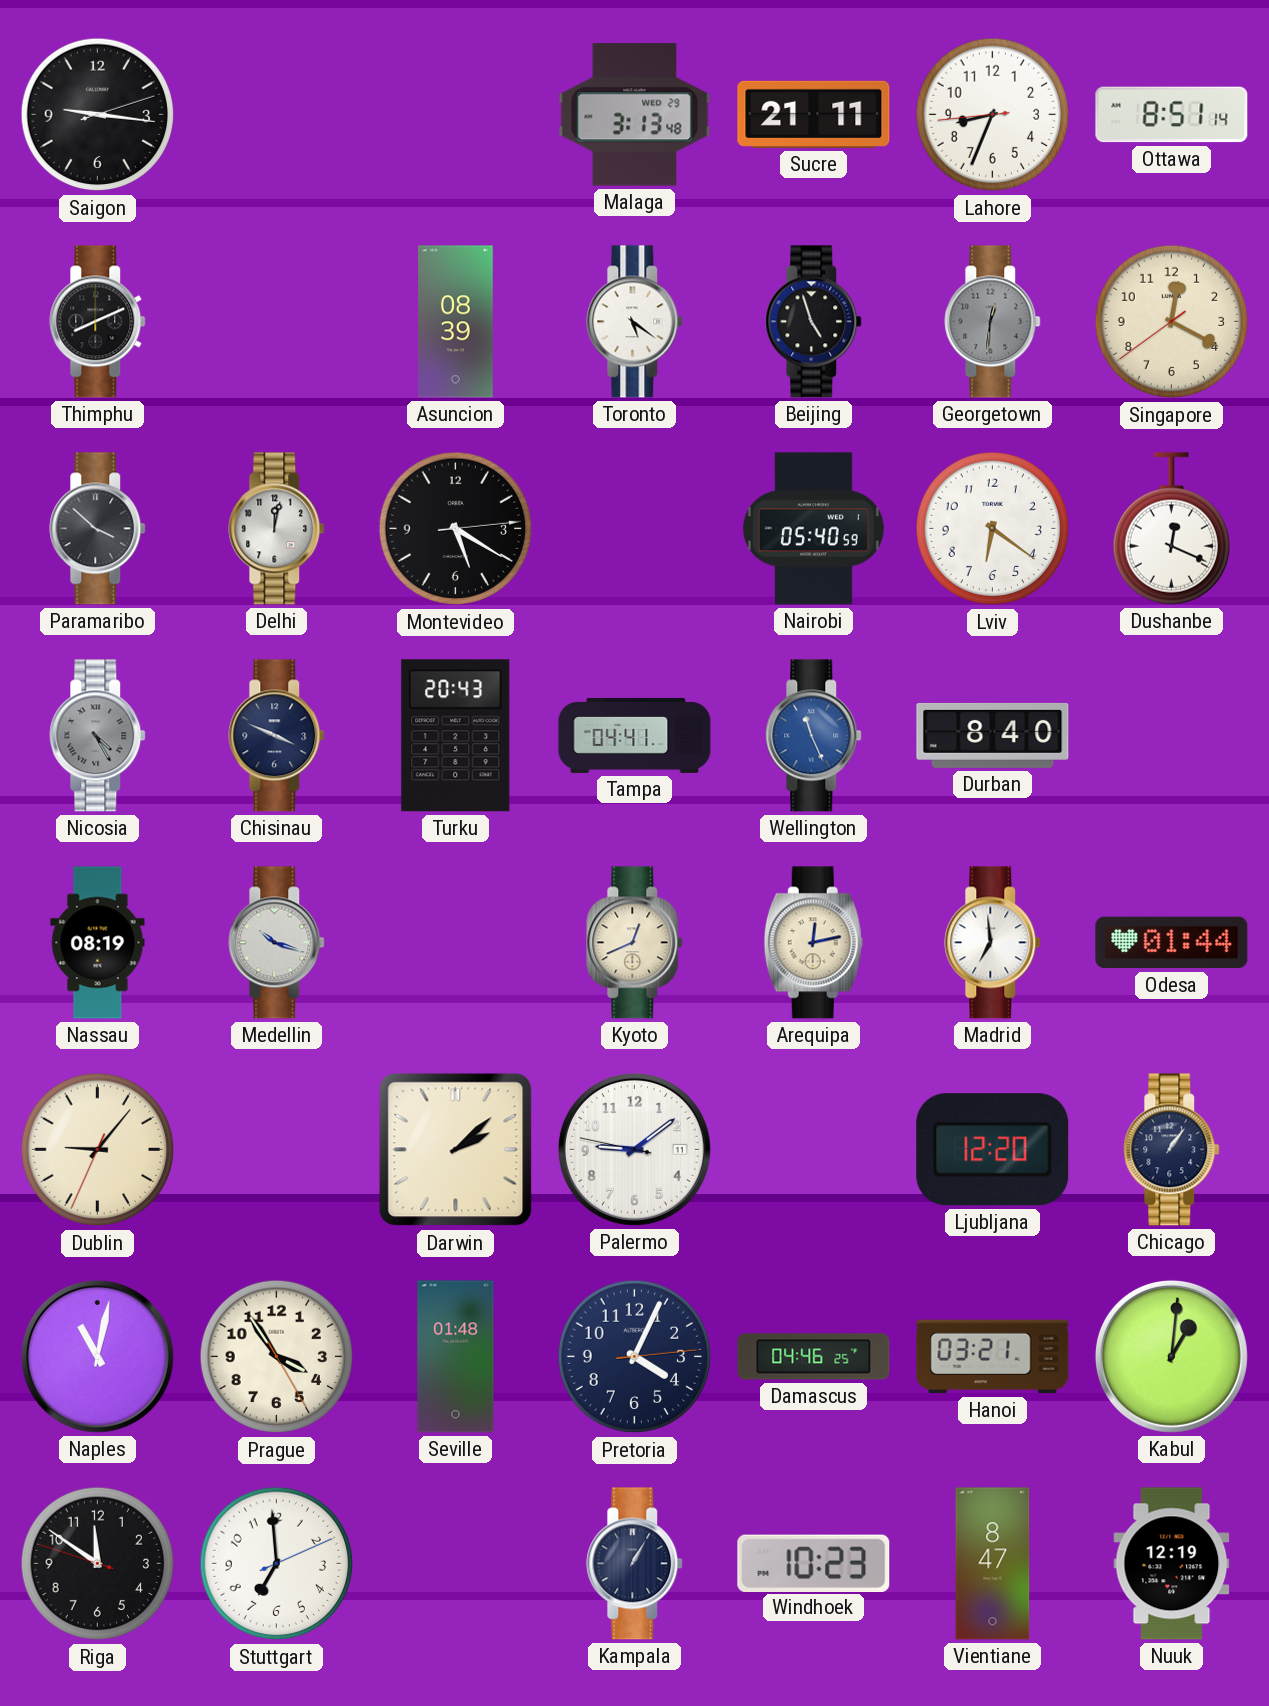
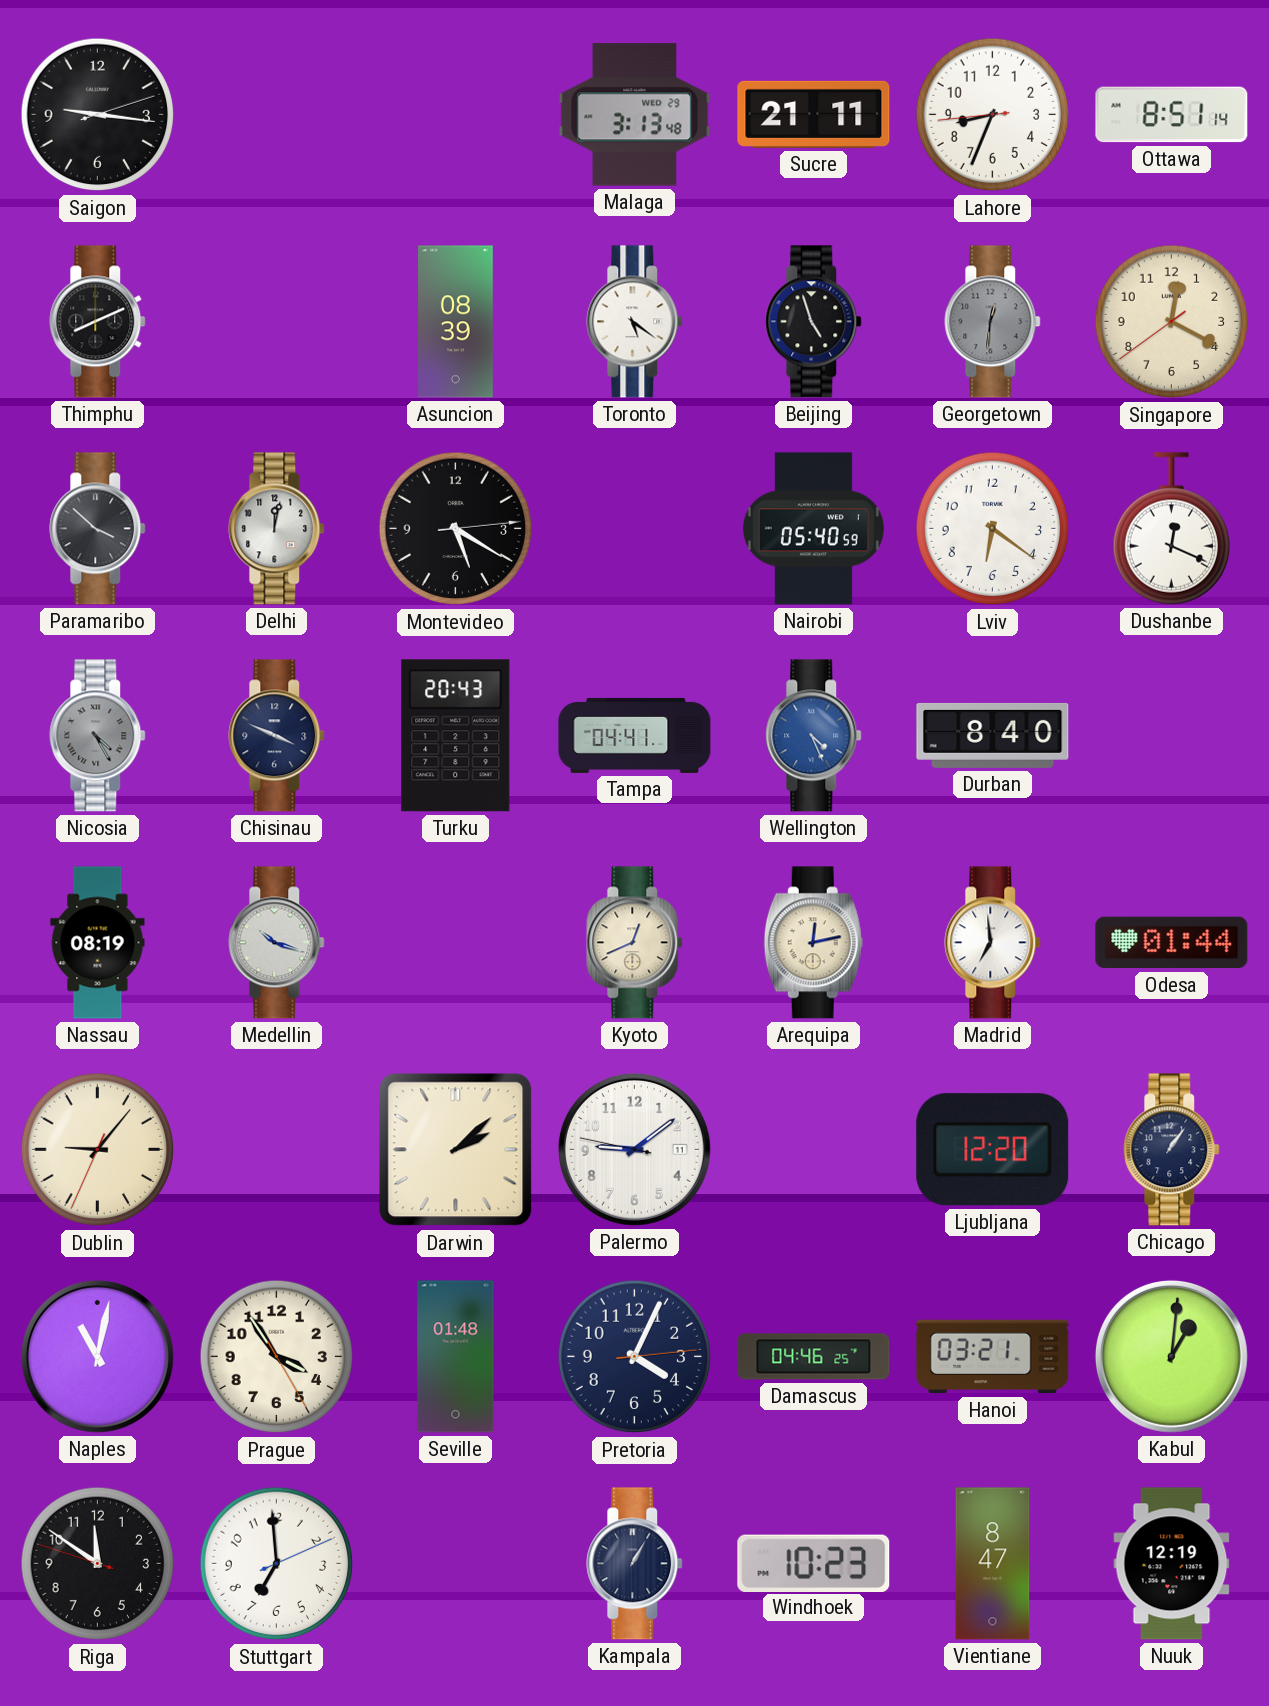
Wellington: 11:26 -> 4:26
